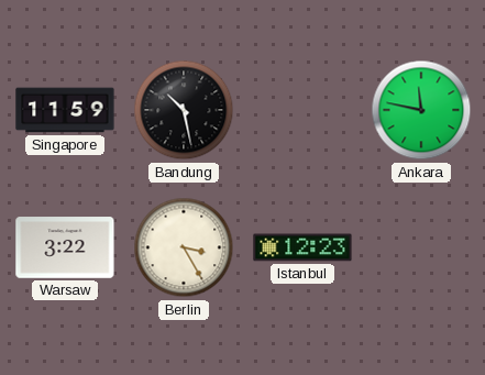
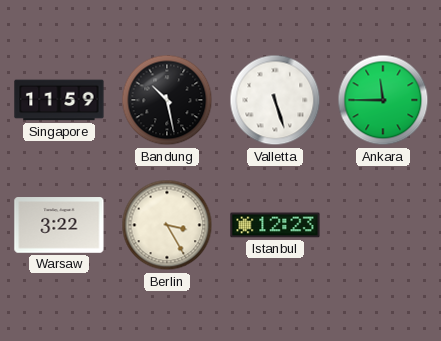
Valletta: none -> 5:27
Ankara: 11:47 -> 11:45
